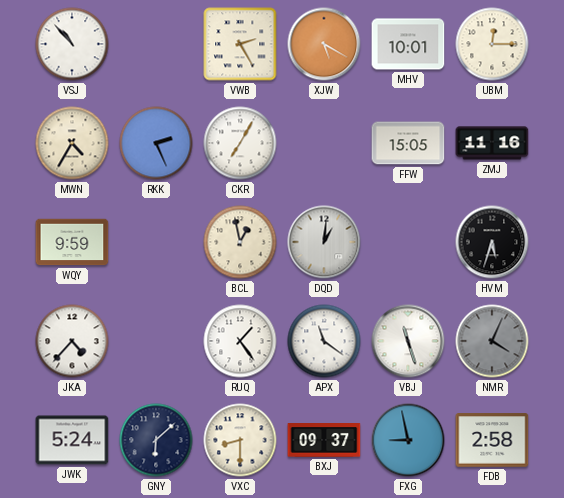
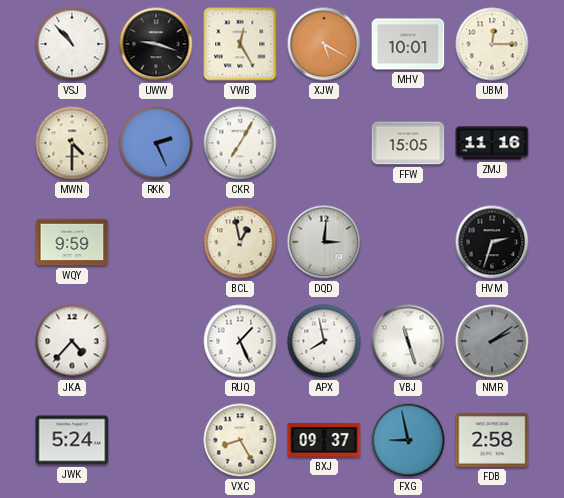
UWW: none -> 9:18
VWB: 2:25 -> 12:25
MWN: 4:35 -> 4:30
DQD: 1:01 -> 3:01
HVM: 5:33 -> 2:33
RUQ: 1:24 -> 1:26
APX: 11:21 -> 7:58
NMR: 4:04 -> 2:09
GNY: 6:08 -> none
VXC: 8:30 -> 8:25
